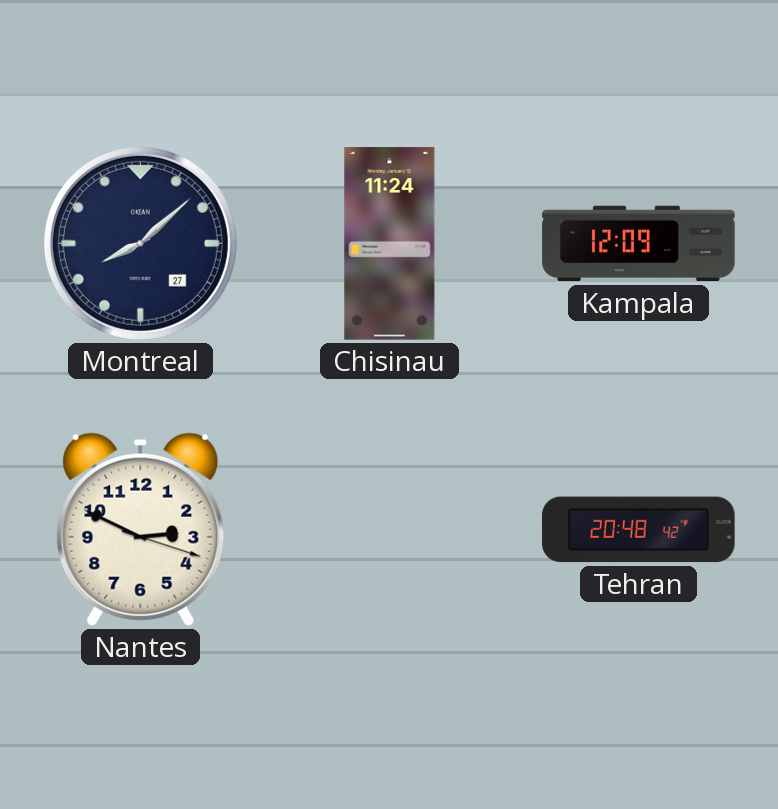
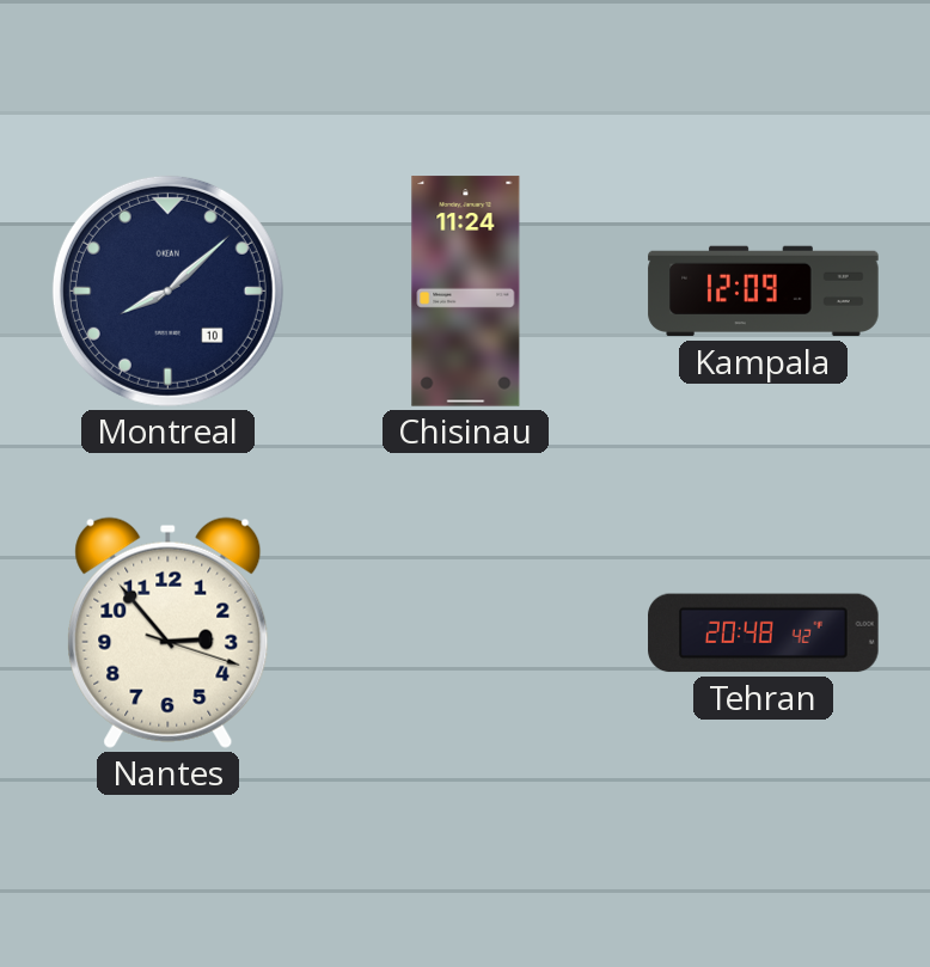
Montreal date: 27 -> 10
Nantes: 2:49 -> 2:53
